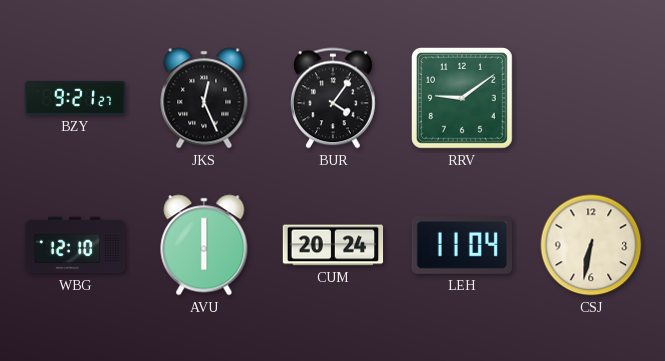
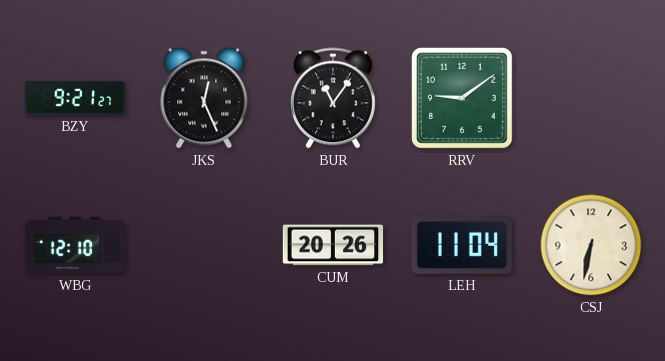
BUR: 4:06 -> 11:06
AVU: 6:00 -> none
CUM: 20:24 -> 20:26
